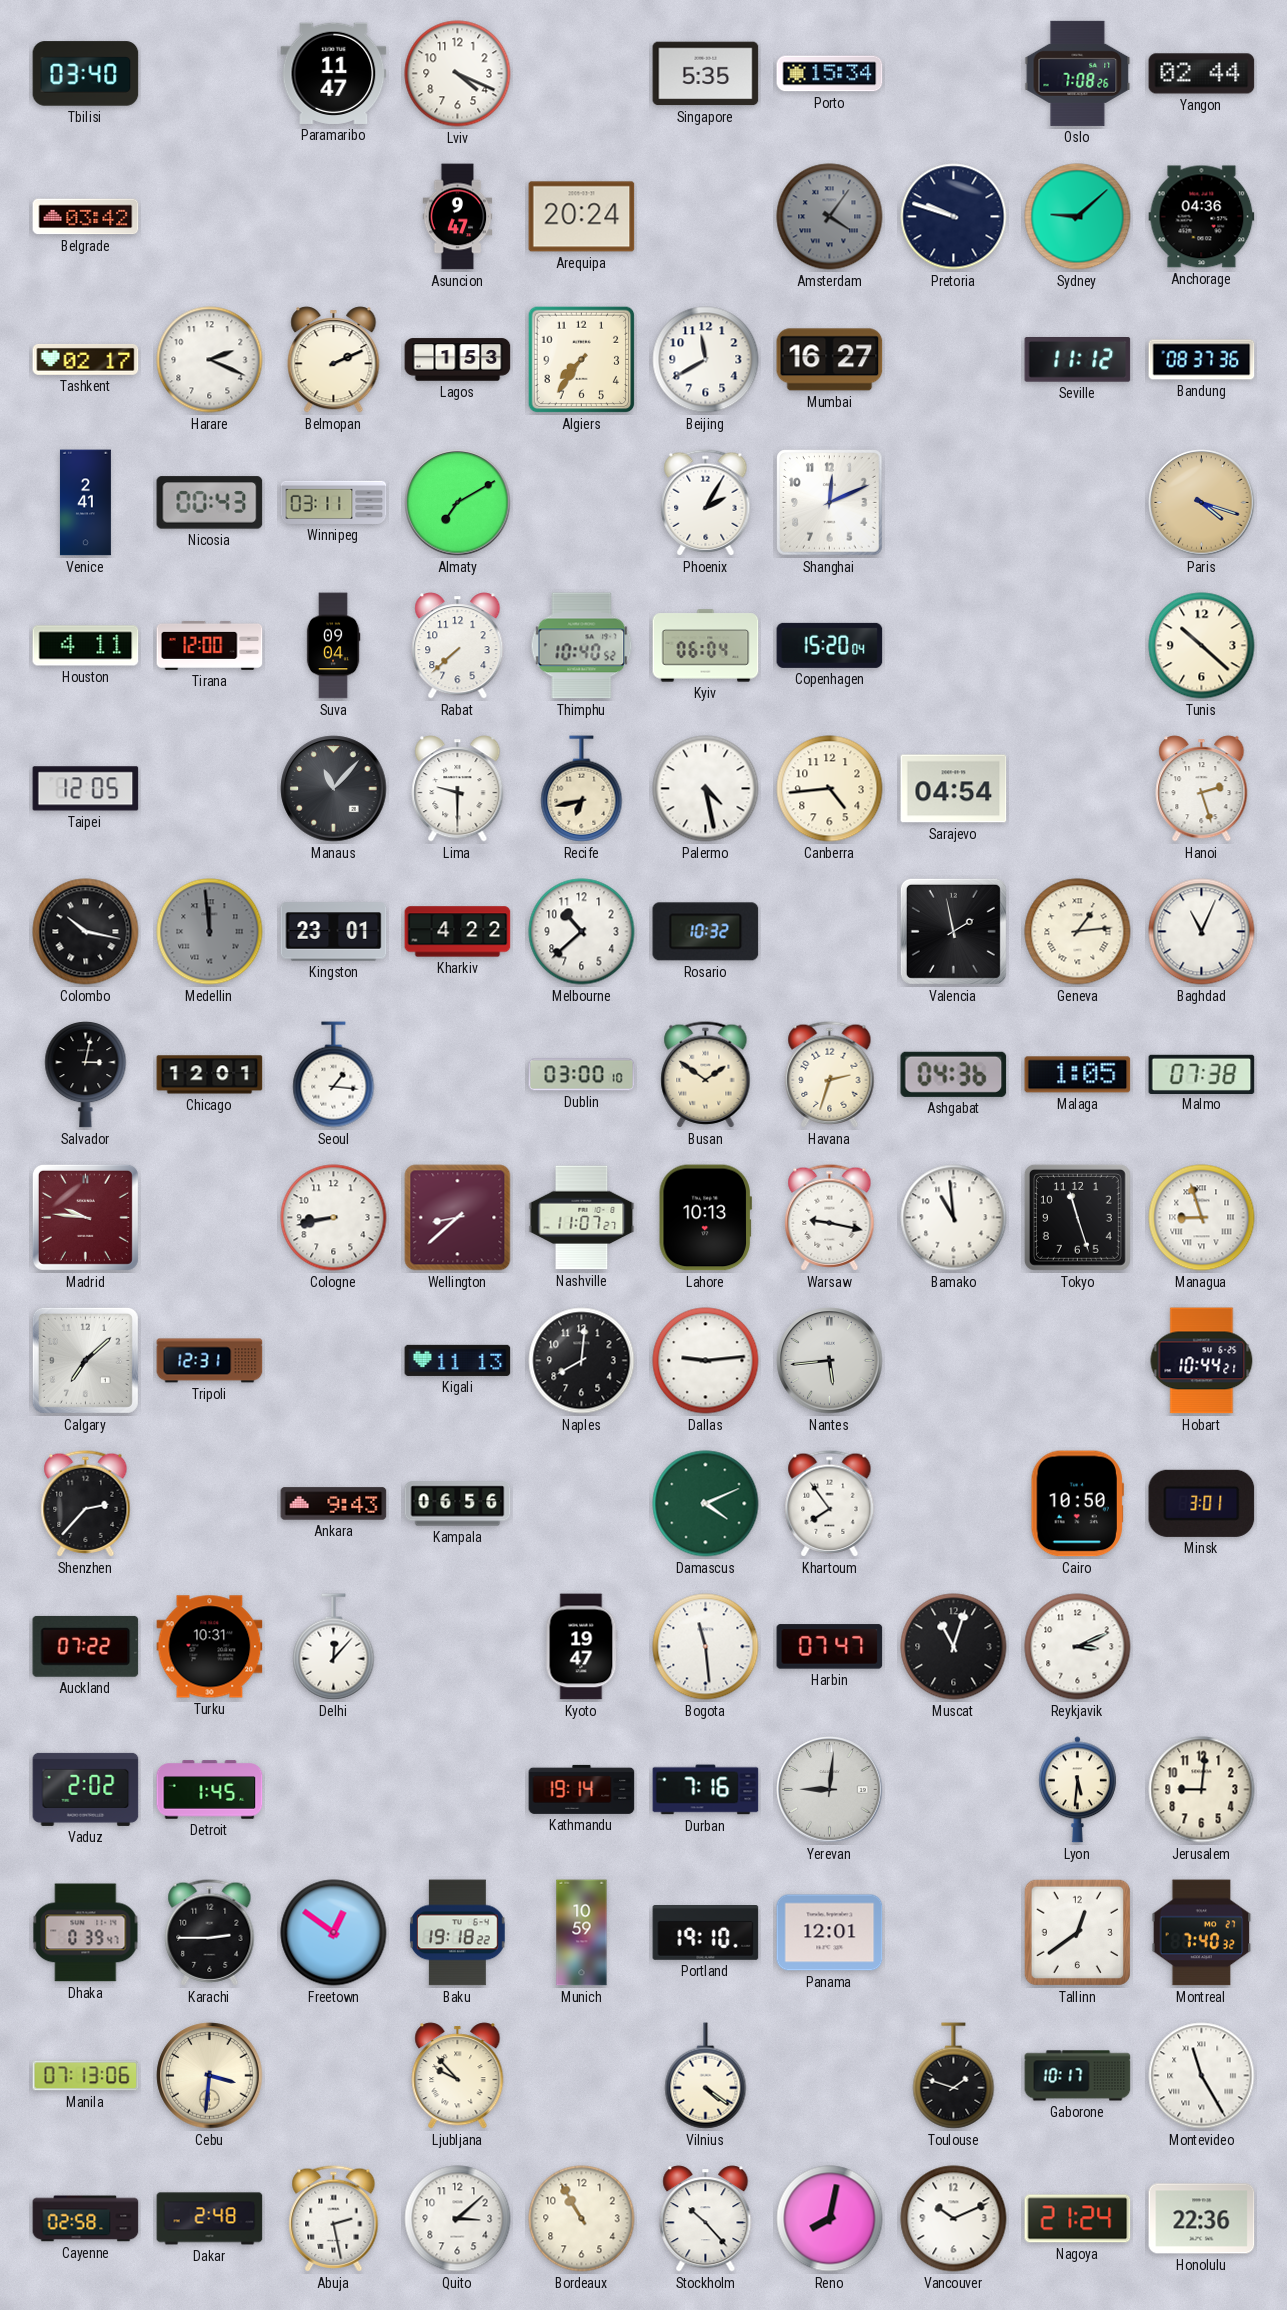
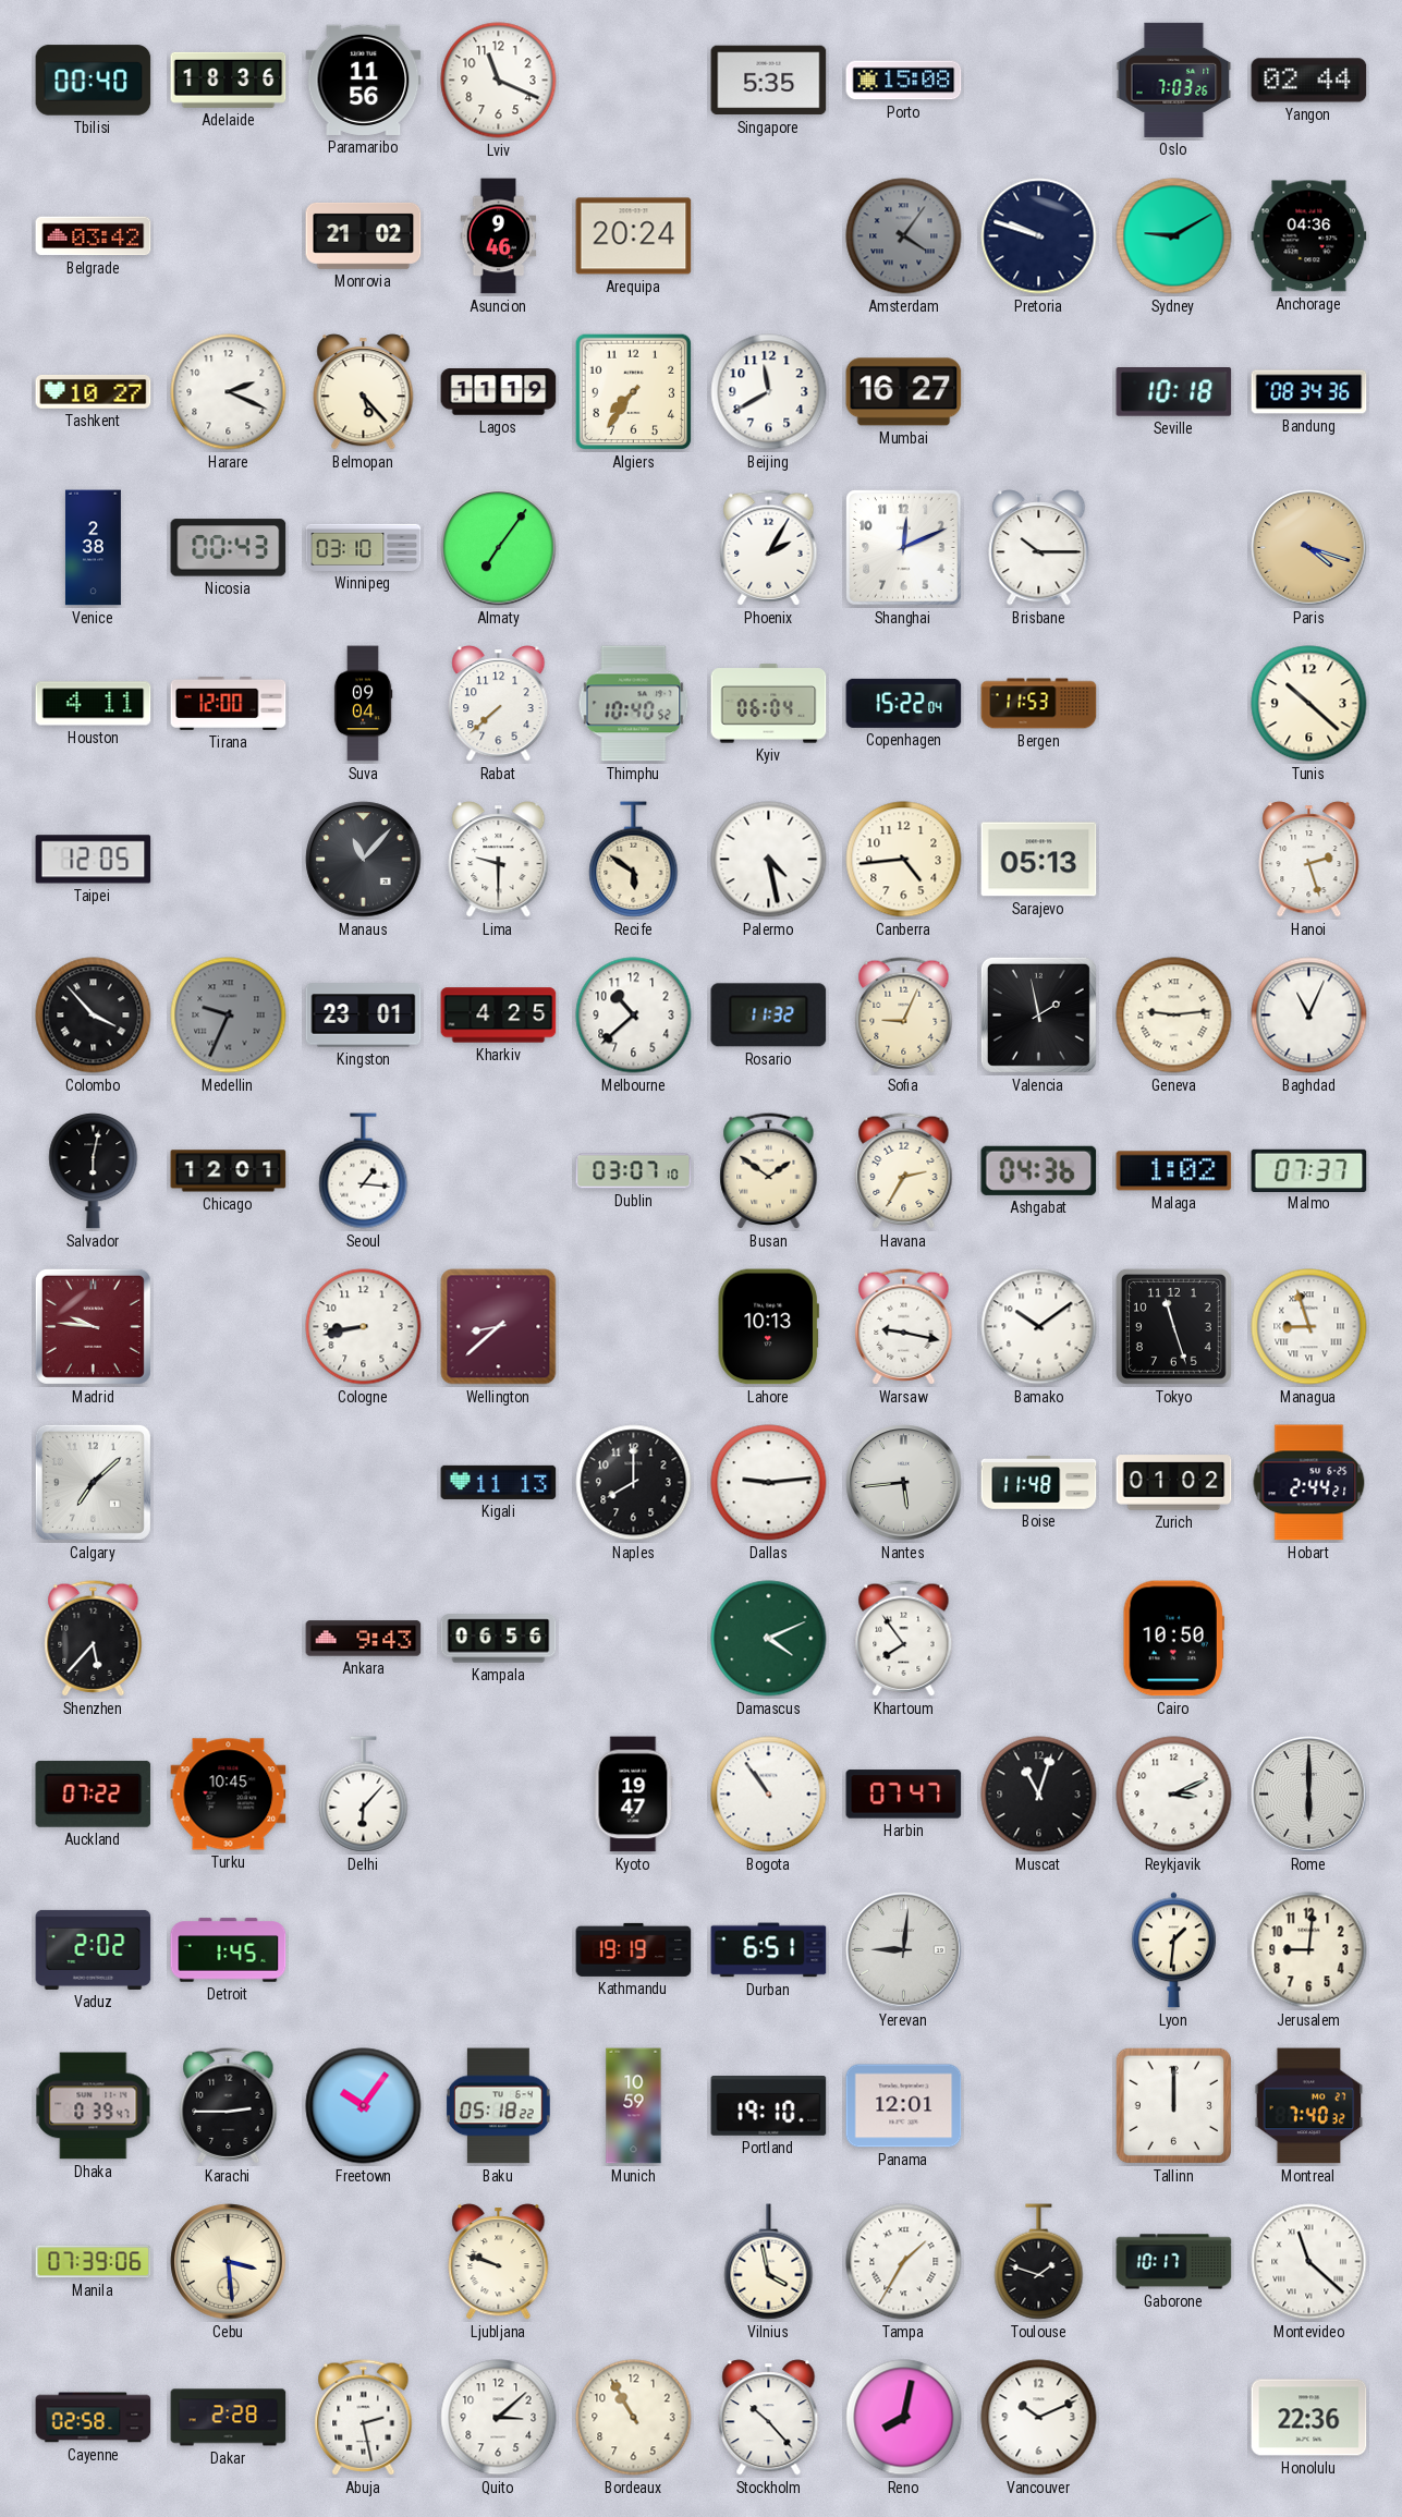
Tbilisi: 03:40 -> 00:40
Adelaide: none -> 18:36
Paramaribo: 11:47 -> 11:56
Lviv: 4:19 -> 11:19
Porto: 15:34 -> 15:08
Oslo: 7:08 -> 7:03
Monrovia: none -> 21:02
Asuncion: 9:47 -> 9:46
Sydney: 9:08 -> 9:10
Tashkent: 02:17 -> 10:27
Belmopan: 2:11 -> 5:23
Lagos: 1:53 -> 11:19
Seville: 11:12 -> 10:18
Bandung: 08:37 -> 08:34
Venice: 2:41 -> 2:38
Winnipeg: 03:11 -> 03:10
Almaty: 7:10 -> 7:06
Brisbane: none -> 10:15
Copenhagen: 15:20 -> 15:22
Bergen: none -> 11:53
Recife: 6:43 -> 5:51
Sarajevo: 04:54 -> 05:13
Colombo: 10:17 -> 3:53
Medellin: 11:59 -> 9:34
Kharkiv: 4:22 -> 4:25
Rosario: 10:32 -> 11:32
Sofia: none -> 9:04
Geneva: 1:14 -> 9:14
Salvador: 3:02 -> 6:02
Dublin: 03:00 -> 03:07
Havana: 2:33 -> 2:35
Malaga: 1:05 -> 1:02
Malmo: 07:38 -> 07:37
Nashville: 11:07 -> none
Bamako: 10:59 -> 10:09
Tripoli: 12:31 -> none
Naples: 8:01 -> 8:00
Boise: none -> 11:48
Zurich: none -> 01:02
Hobart: 10:44 -> 2:44
Shenzhen: 2:37 -> 5:37
Minsk: 3:01 -> none
Turku: 10:31 -> 10:45
Delhi: 12:07 -> 6:07
Bogota: 11:29 -> 10:54
Rome: none -> 6:00
Kathmandu: 19:14 -> 19:19
Durban: 7:16 -> 6:51
Lyon: 5:31 -> 1:31
Freetown: 12:51 -> 10:06
Baku: 19:18 -> 05:18
Tallinn: 12:39 -> 12:00
Manila: 07:13 -> 07:39
Cebu: 3:31 -> 3:29
Ljubljana: 9:53 -> 9:48
Vilnius: 4:21 -> 3:58
Tampa: none -> 1:35
Montevideo: 11:25 -> 11:22
Dakar: 2:48 -> 2:28
Nagoya: 21:24 -> none
